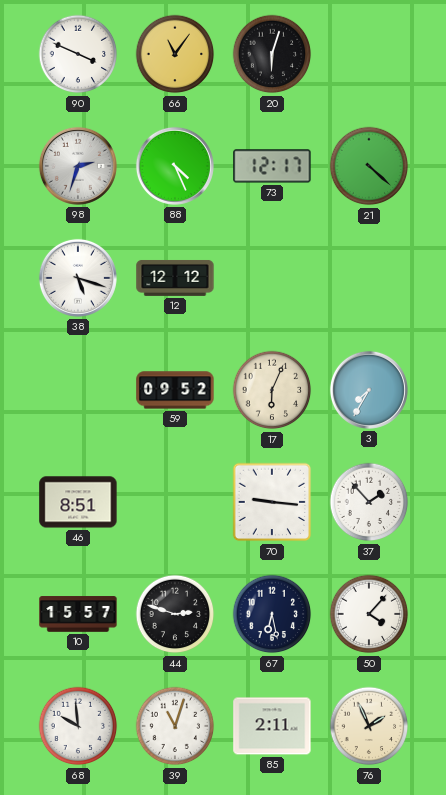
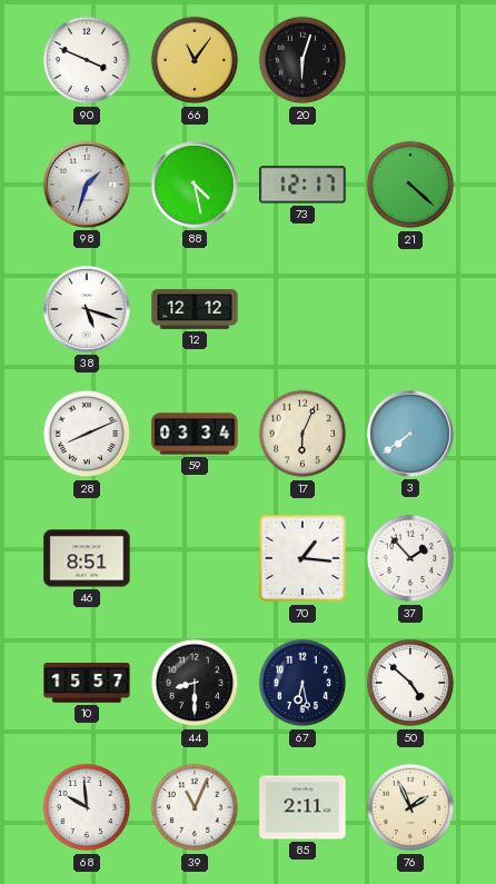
98: 2:33 -> 1:33
88: 4:26 -> 4:28
28: none -> 8:11
59: 09:52 -> 03:34
3: 7:35 -> 7:39
70: 9:16 -> 1:16
44: 2:48 -> 8:30
50: 4:07 -> 4:52
39: 11:03 -> 11:04
